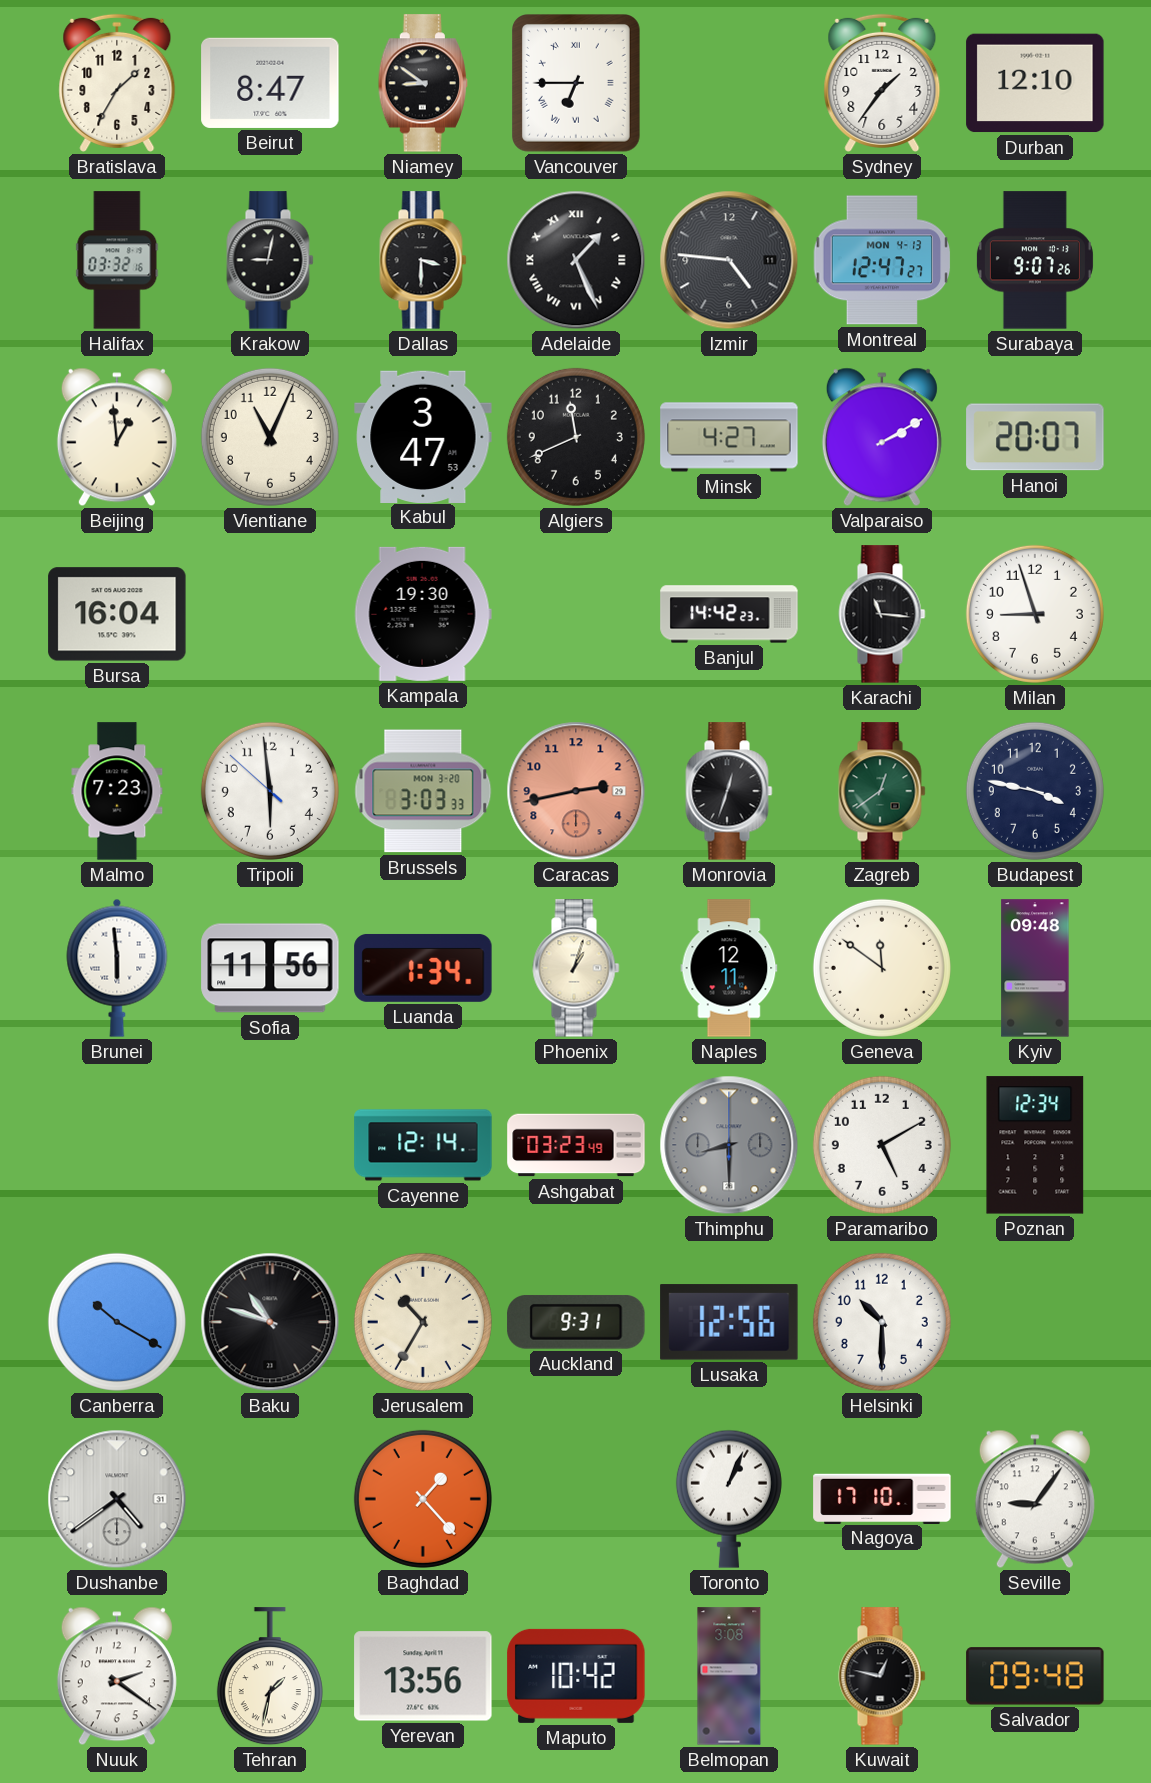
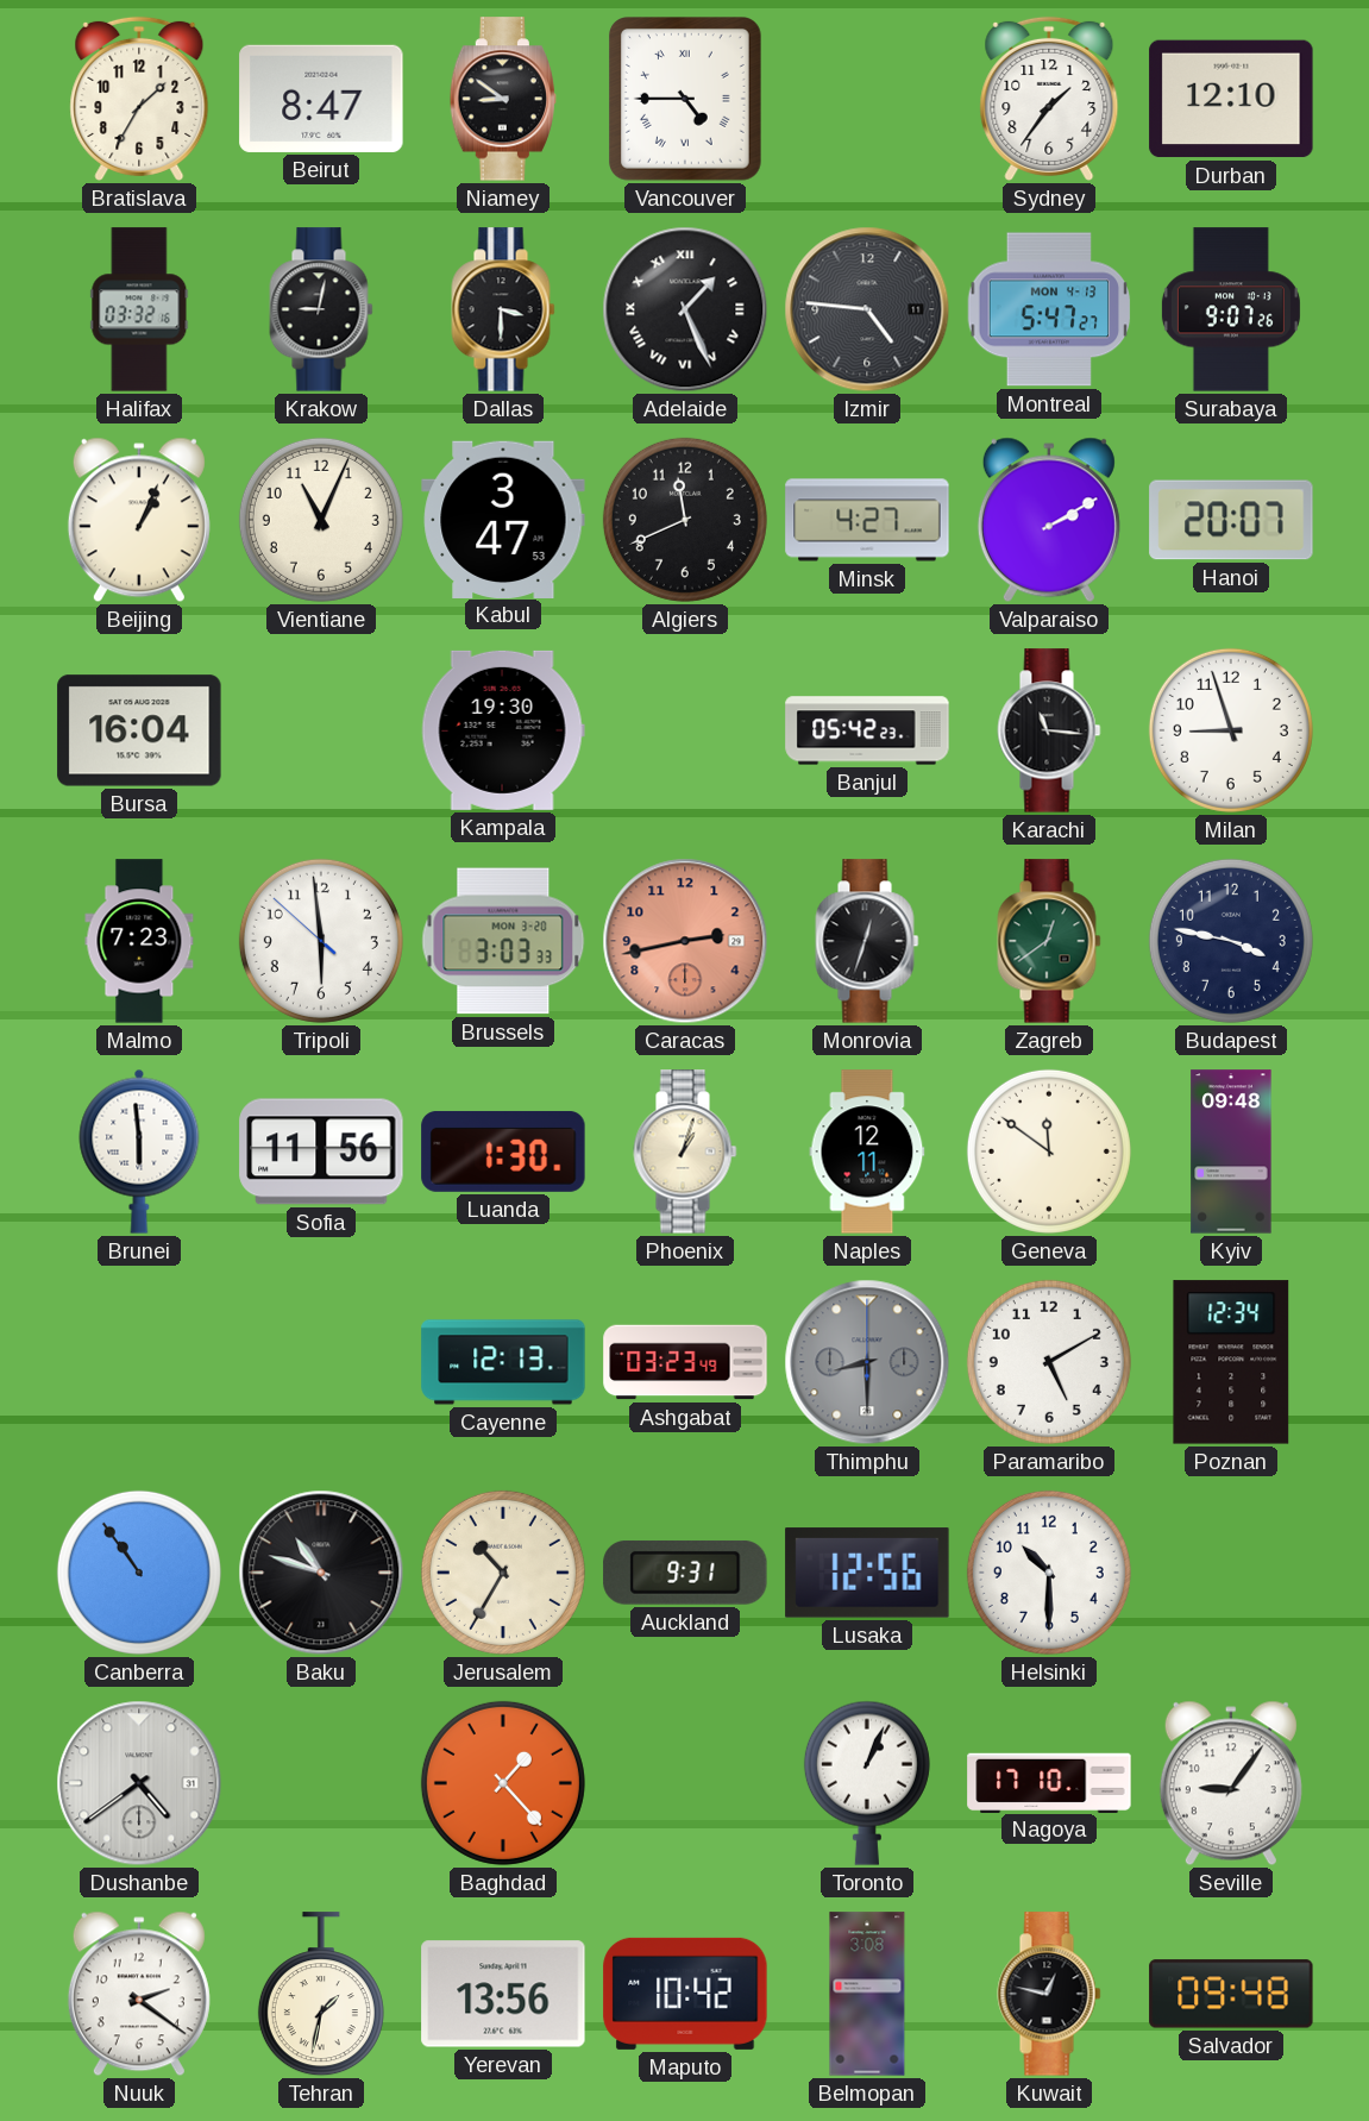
Vancouver: 6:45 -> 4:45
Montreal: 12:47 -> 5:47
Beijing: 12:59 -> 1:04
Banjul: 14:42 -> 05:42
Luanda: 1:34 -> 1:30
Cayenne: 12:14 -> 12:13
Canberra: 10:20 -> 10:54
